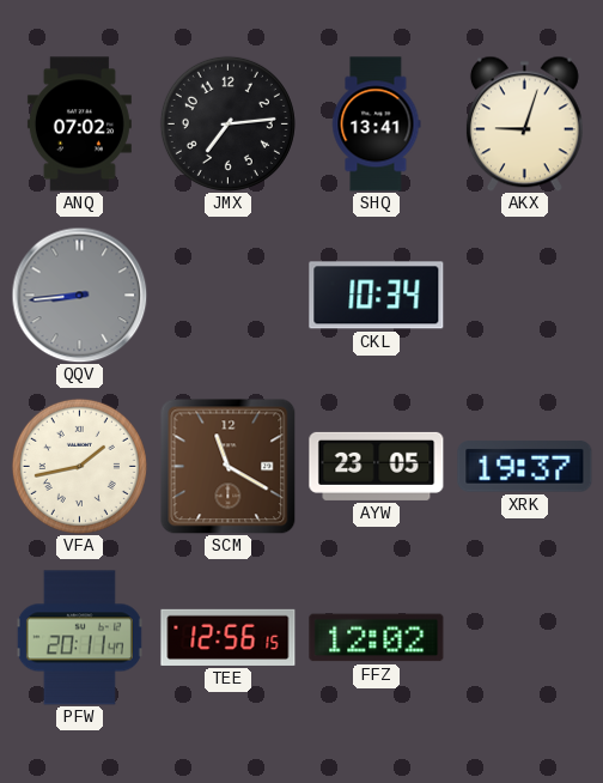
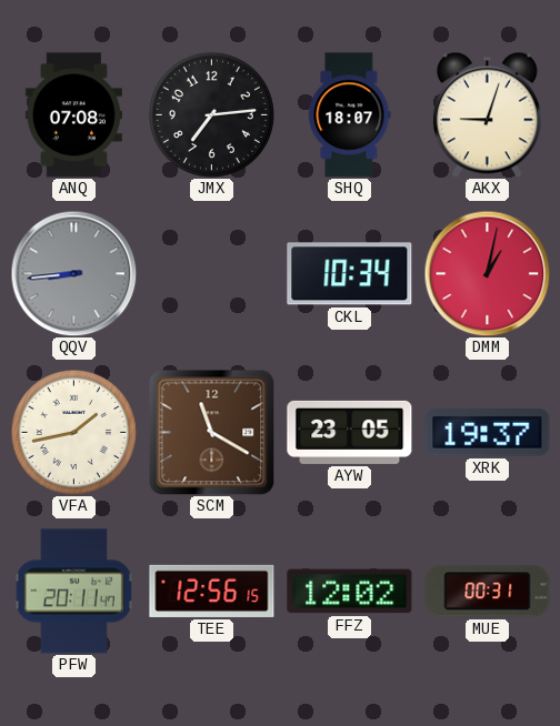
ANQ: 07:02 -> 07:08
SHQ: 13:41 -> 18:07
DMM: none -> 1:02
MUE: none -> 00:31
